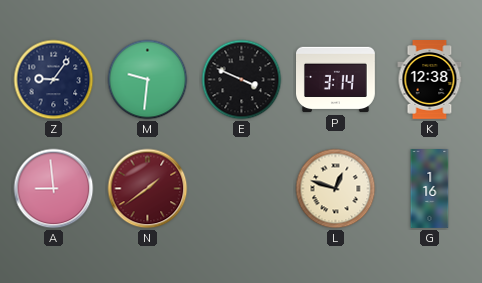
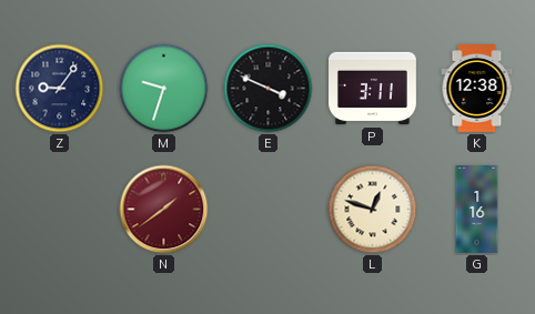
M: 9:31 -> 9:33
P: 3:14 -> 3:11
A: 8:59 -> none
